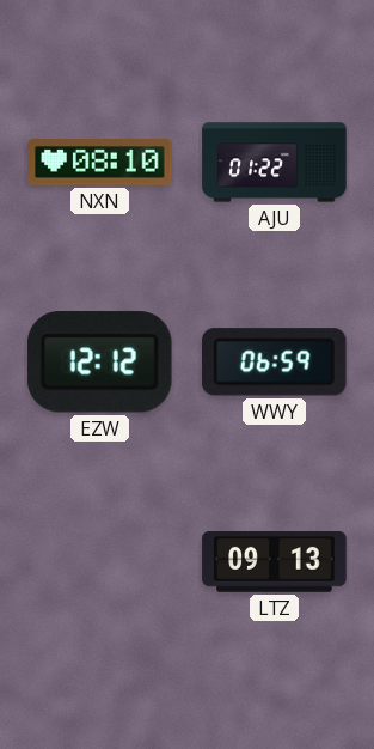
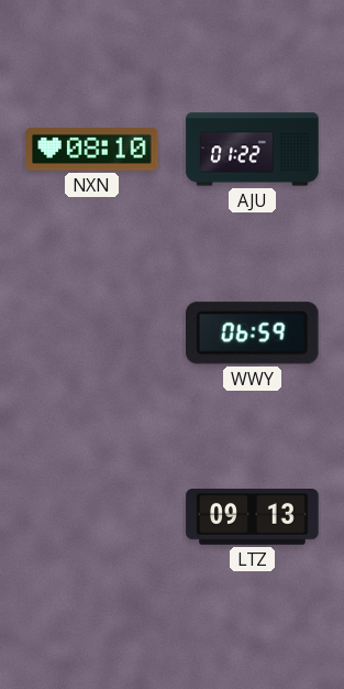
EZW: 12:12 -> none
